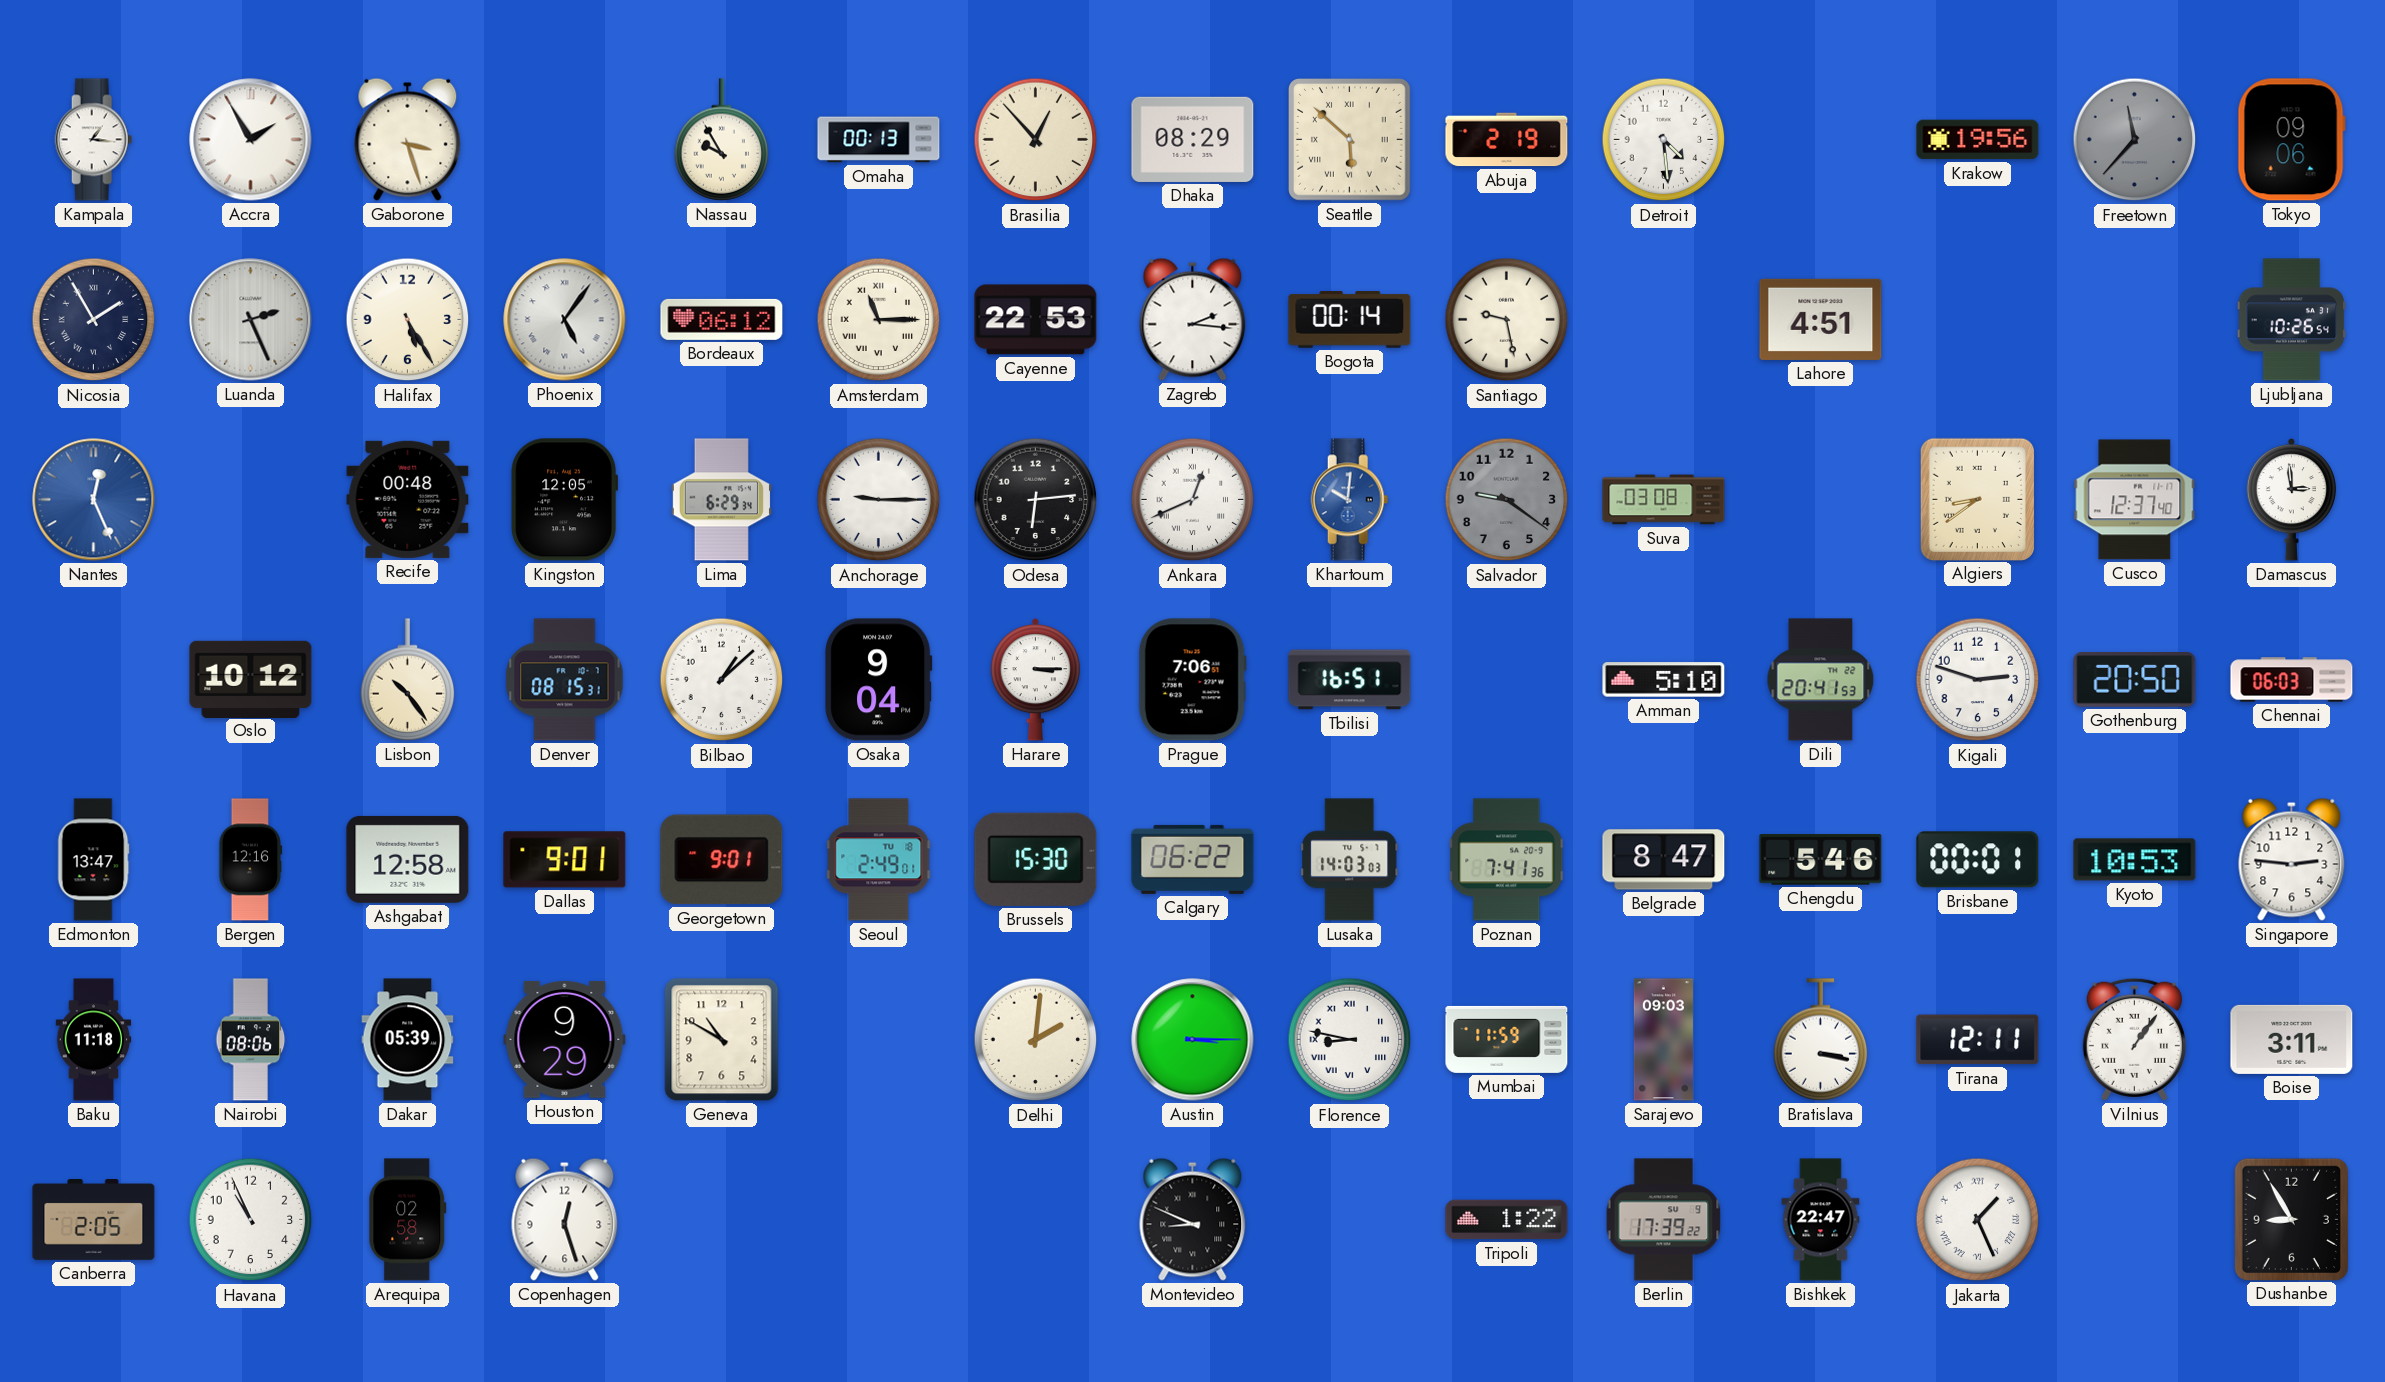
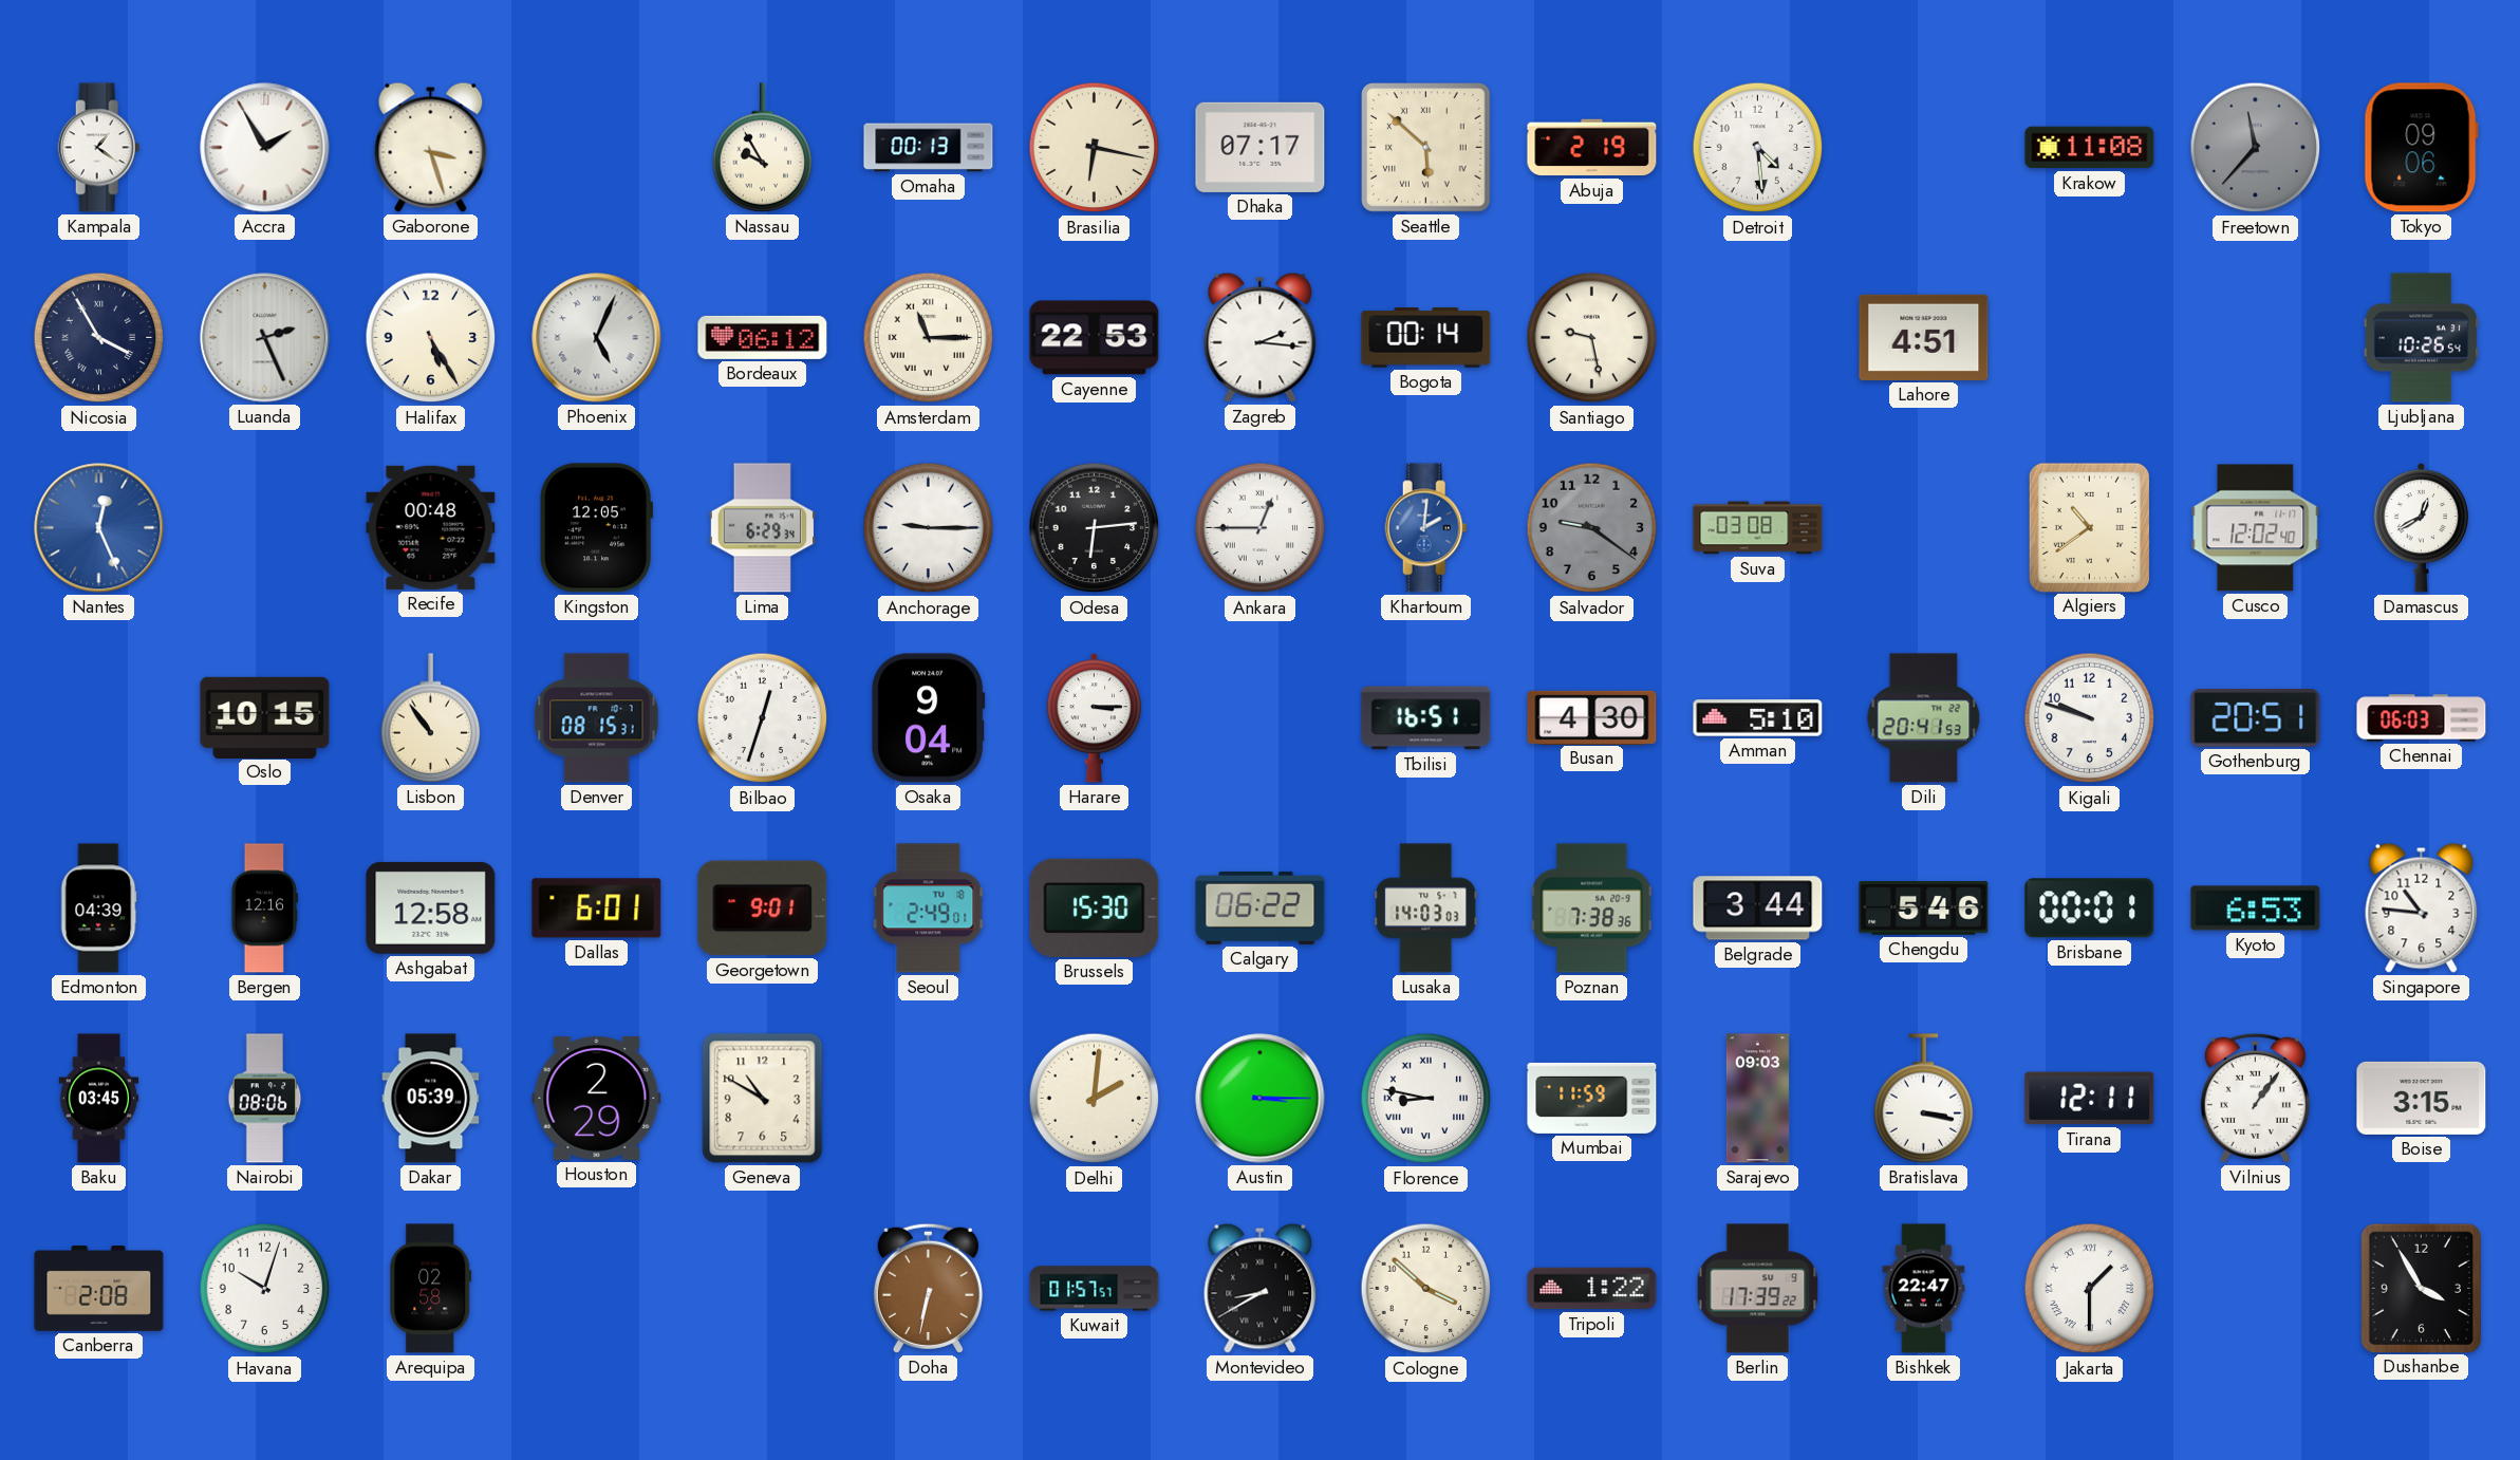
Kampala: 1:16 -> 1:21
Brasilia: 12:53 -> 6:17
Dhaka: 08:29 -> 07:17
Krakow: 19:56 -> 11:08
Nicosia: 1:55 -> 3:55
Phoenix: 5:06 -> 5:04
Ankara: 12:41 -> 12:45
Khartoum: 10:01 -> 2:01
Algiers: 8:39 -> 10:39
Cusco: 12:37 -> 12:02
Damascus: 2:59 -> 12:40
Oslo: 10:12 -> 10:15
Lisbon: 10:24 -> 10:54
Bilbao: 1:08 -> 12:33
Prague: 7:06 -> none
Busan: none -> 4:30
Kigali: 2:48 -> 9:48
Gothenburg: 20:50 -> 20:51
Edmonton: 13:47 -> 04:39
Dallas: 9:01 -> 6:01
Poznan: 7:41 -> 7:38
Belgrade: 8:47 -> 3:44
Kyoto: 10:53 -> 6:53
Singapore: 2:46 -> 10:46
Baku: 11:18 -> 03:45
Houston: 9:29 -> 2:29
Boise: 3:11 -> 3:15
Canberra: 2:05 -> 2:08
Havana: 10:56 -> 10:03
Copenhagen: 12:27 -> none
Doha: none -> 6:32
Kuwait: none -> 01:57
Montevideo: 8:49 -> 8:40
Cologne: none -> 3:52
Jakarta: 1:26 -> 1:30
Dushanbe: 8:55 -> 3:55
